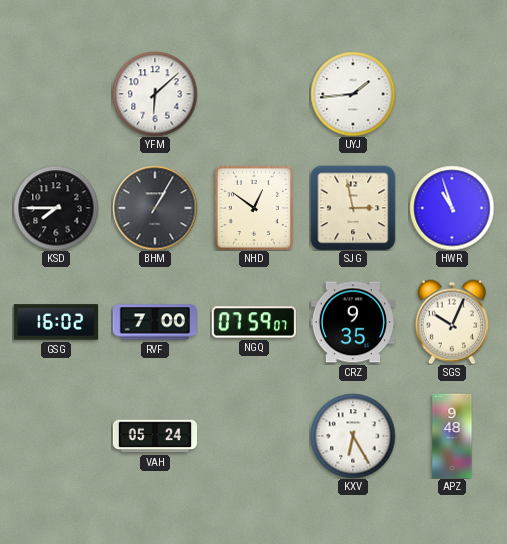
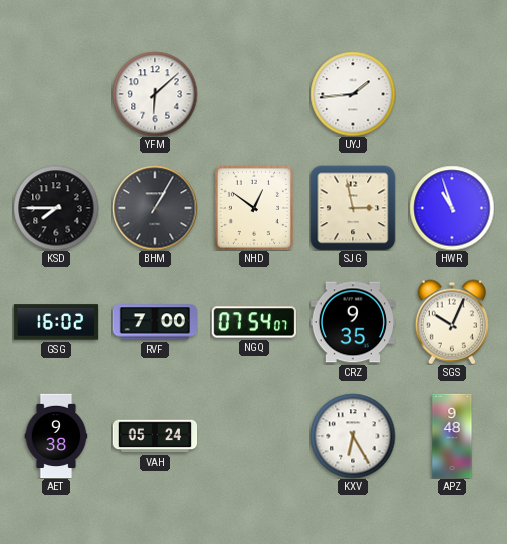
NGQ: 07:59 -> 07:54
AET: none -> 9:38
